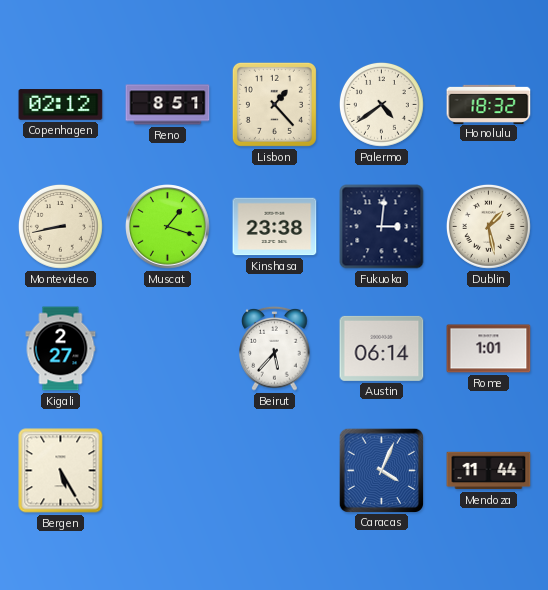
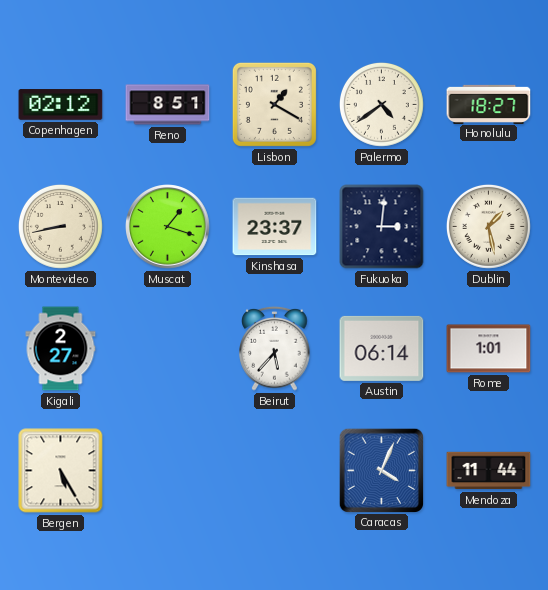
Lisbon: 1:23 -> 1:20
Honolulu: 18:32 -> 18:27
Kinshasa: 23:38 -> 23:37
